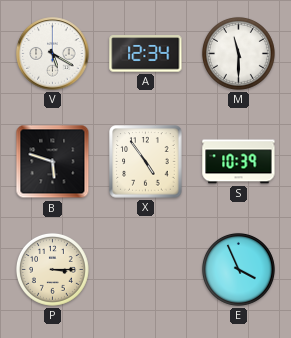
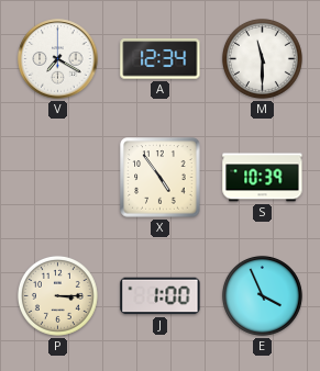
V: 5:20 -> 7:20
B: 5:48 -> none
J: none -> 1:00
